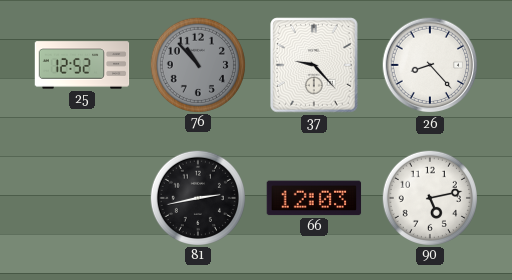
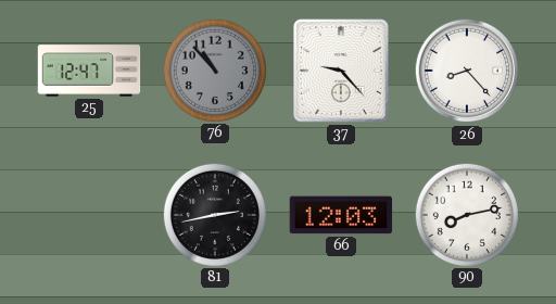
25: 12:52 -> 12:47
90: 5:13 -> 8:13
